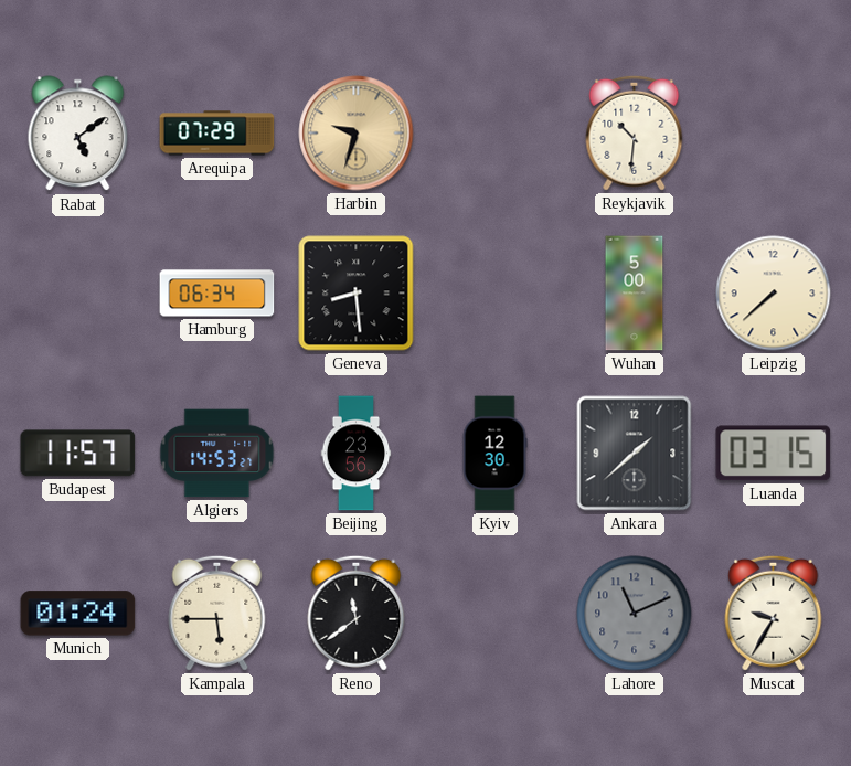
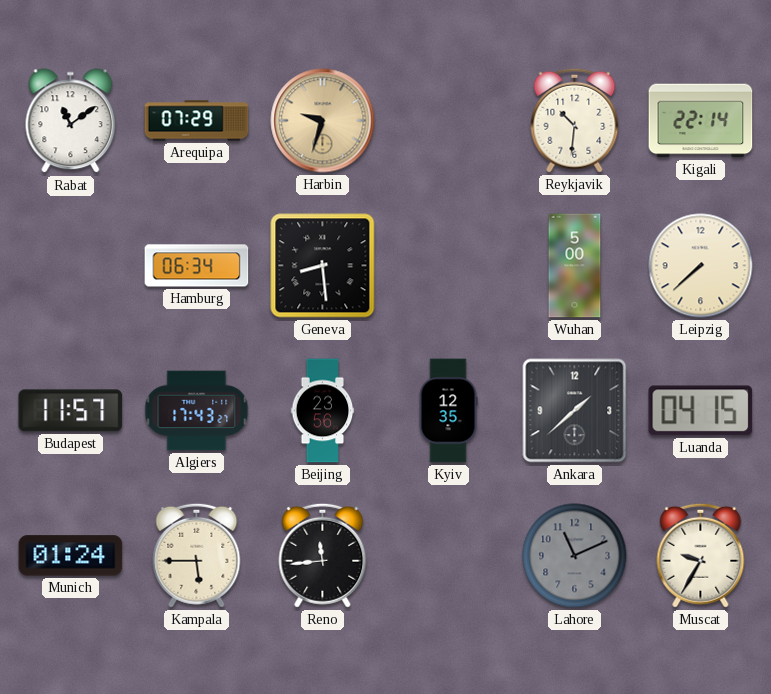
Rabat: 5:09 -> 11:09
Kigali: none -> 22:14
Algiers: 14:53 -> 17:43
Kyiv: 12:30 -> 12:35
Luanda: 03:15 -> 04:15
Reno: 11:39 -> 11:44
